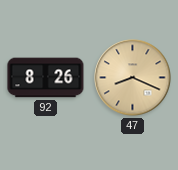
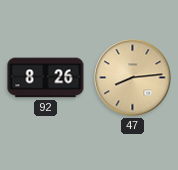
47: 8:19 -> 8:14
